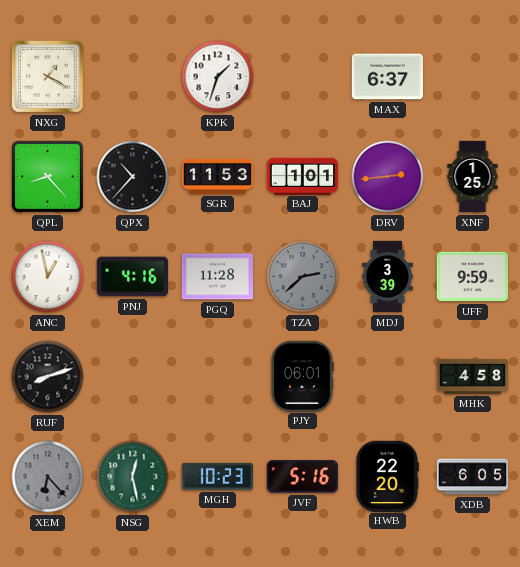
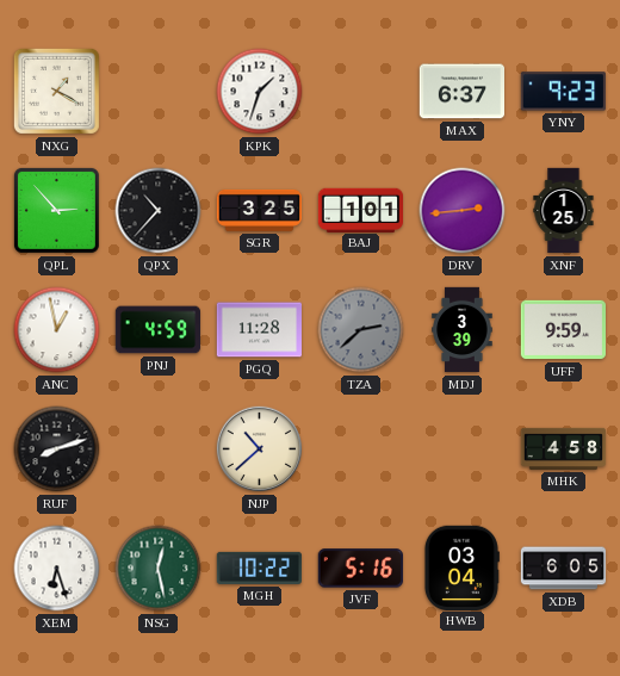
YNY: none -> 9:23
QPL: 8:23 -> 2:53
SGR: 11:53 -> 3:25
PNJ: 4:16 -> 4:59
NJP: none -> 10:38
PJY: 06:01 -> none
XEM: 6:23 -> 6:27
XEM dial: grey -> white
MGH: 10:23 -> 10:22
HWB: 22:20 -> 03:04
